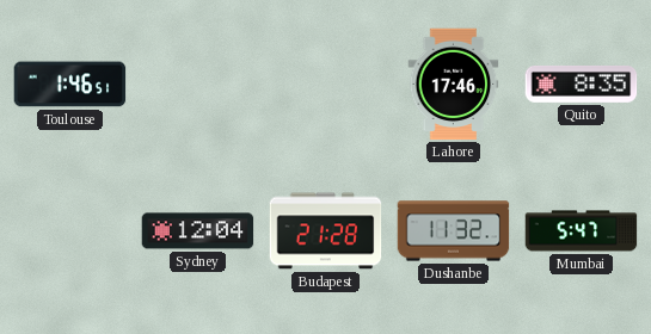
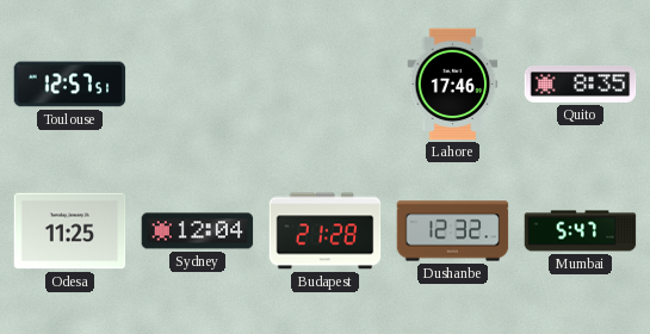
Toulouse: 1:46 -> 12:57
Odesa: none -> 11:25
Dushanbe: 11:32 -> 12:32
